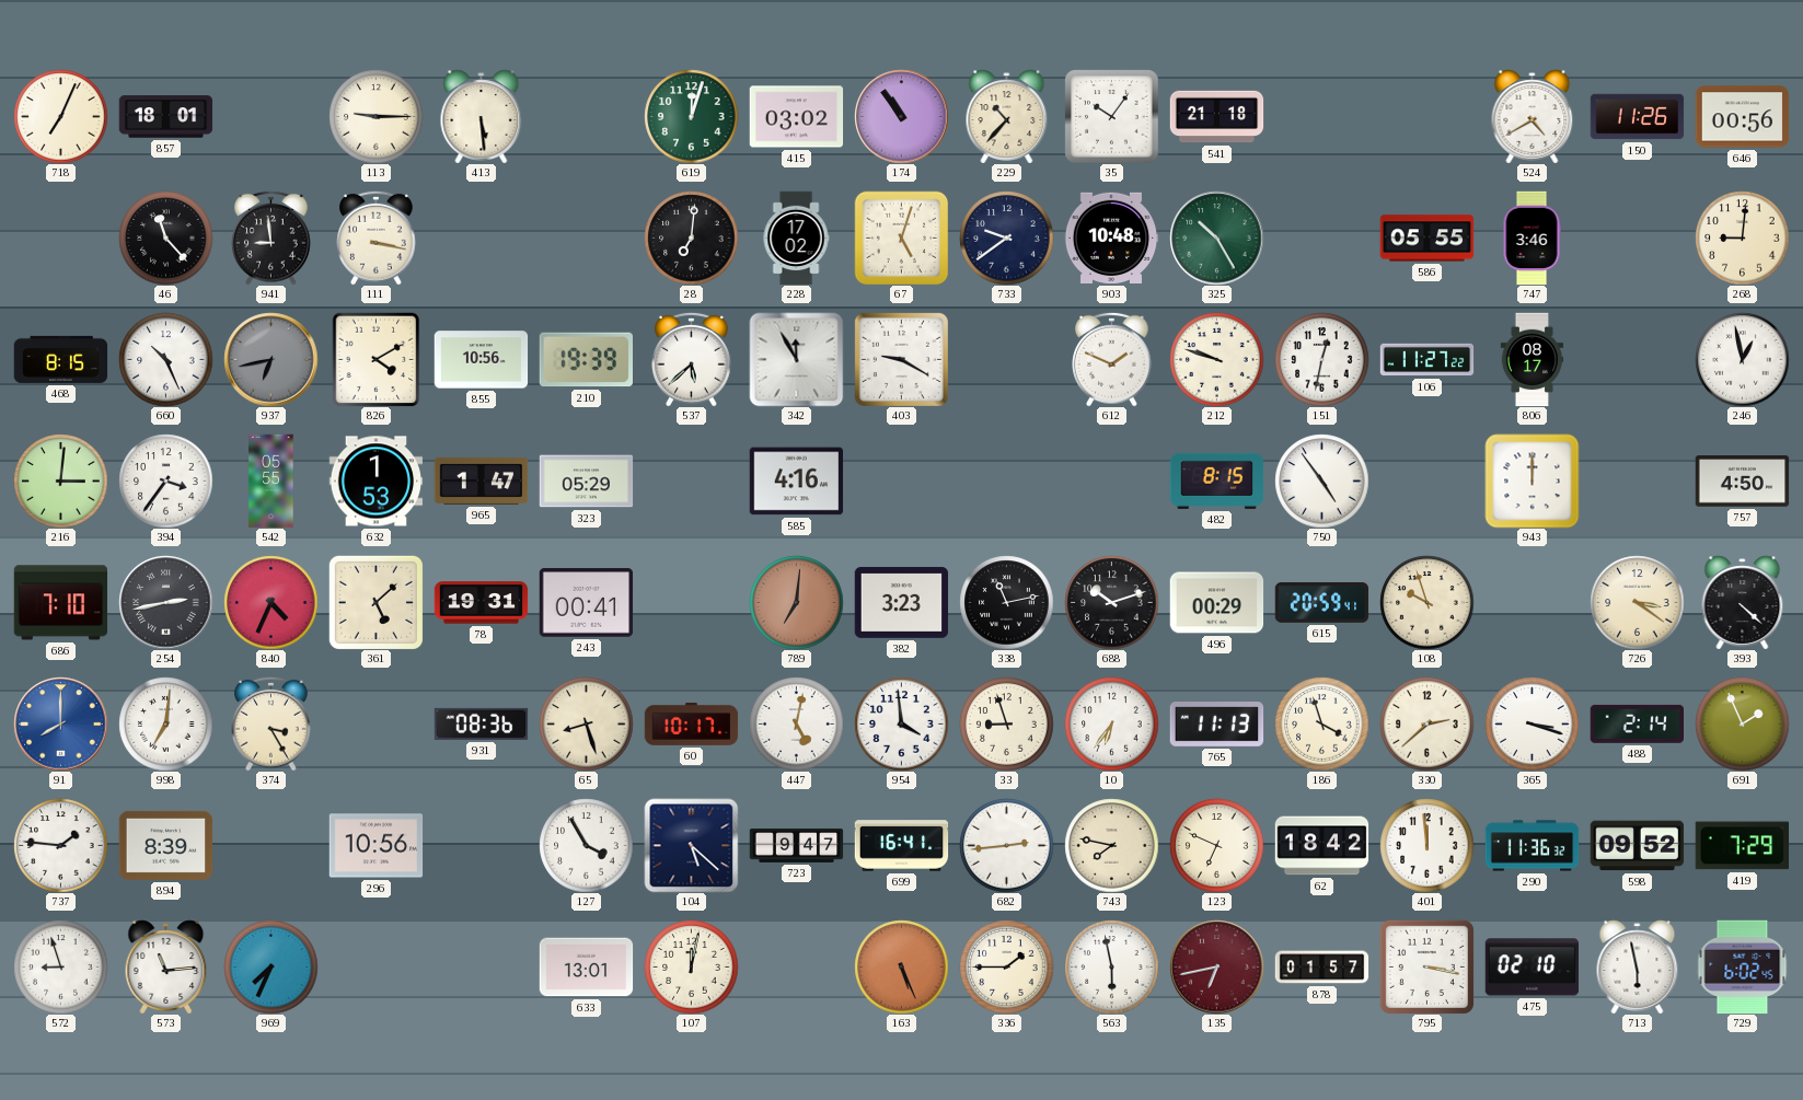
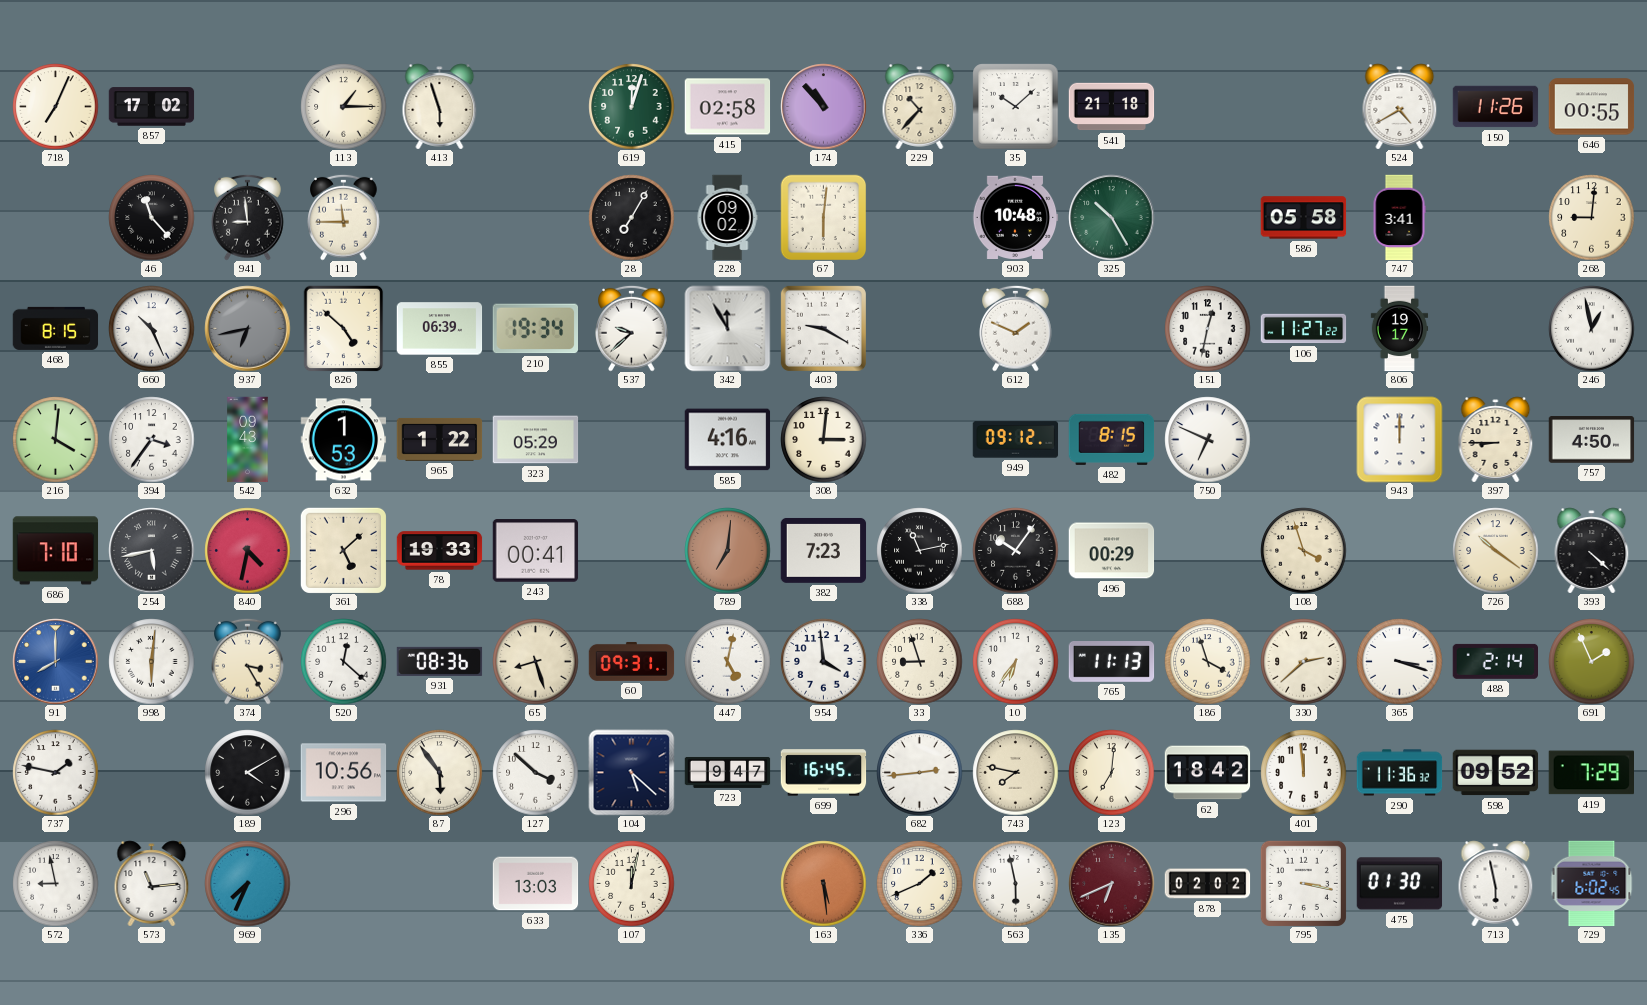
857: 18:01 -> 17:02
113: 9:15 -> 1:15
413: 5:29 -> 5:57
415: 03:02 -> 02:58
174: 10:54 -> 10:53
35: 10:06 -> 10:08
646: 00:56 -> 00:55
111: 3:17 -> 11:45
28: 7:01 -> 7:05
228: 17:02 -> 09:02
67: 5:03 -> 6:01
733: 9:39 -> none
586: 05:55 -> 05:58
747: 3:46 -> 3:41
826: 4:10 -> 4:52
855: 10:56 -> 06:39
210: 19:39 -> 19:34
537: 5:38 -> 9:38
212: 9:48 -> none
806: 08:17 -> 19:17
216: 3:01 -> 4:01
542: 05:55 -> 09:43
965: 1:47 -> 1:22
308: none -> 3:01
949: none -> 09:12
750: 4:54 -> 6:49
397: none -> 8:45
254: 2:43 -> 5:43
840: 4:34 -> 4:32
78: 19:31 -> 19:33
382: 3:23 -> 7:23
688: 10:12 -> 10:06
615: 20:59 -> none
108: 9:57 -> 3:57
726: 3:21 -> 10:21
998: 7:01 -> 6:01
520: none -> 12:22
60: 10:17 -> 09:31
737: 1:46 -> 1:47
894: 8:39 -> none
189: none -> 4:10
87: none -> 5:54
127: 3:55 -> 3:52
699: 16:41 -> 16:45
123: 6:49 -> 7:01
572: 8:57 -> 8:58
633: 13:01 -> 13:03
163: 5:26 -> 5:29
336: 1:45 -> 1:41
135: 6:43 -> 6:41
878: 01:57 -> 02:02
475: 02:10 -> 01:30
